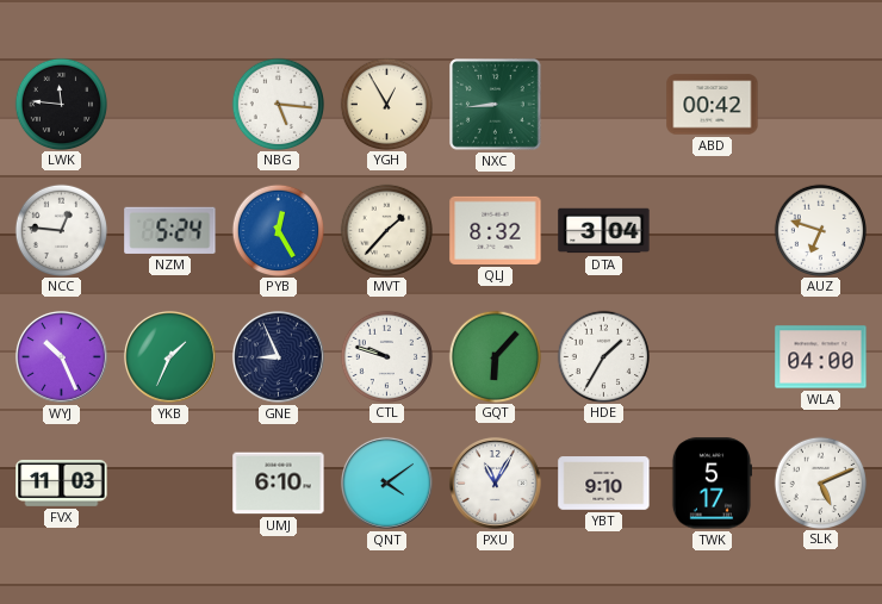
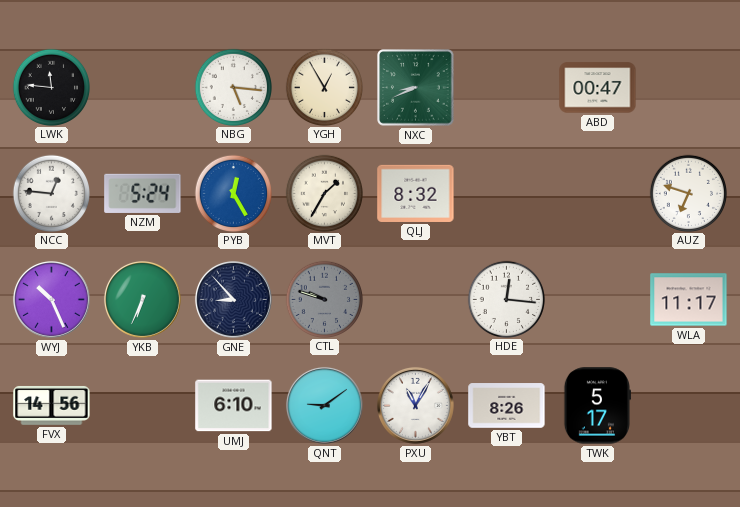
NXC: 8:44 -> 8:41
ABD: 00:42 -> 00:47
MVT: 1:37 -> 1:35
DTA: 3:04 -> none
YKB: 1:34 -> 6:34
GNE: 8:56 -> 8:53
CTL dial: white -> grey
GQT: 6:07 -> none
HDE: 1:35 -> 12:16
WLA: 04:00 -> 11:17
FVX: 11:03 -> 14:56
QNT: 4:09 -> 9:09
YBT: 9:10 -> 8:26
SLK: 5:11 -> none
